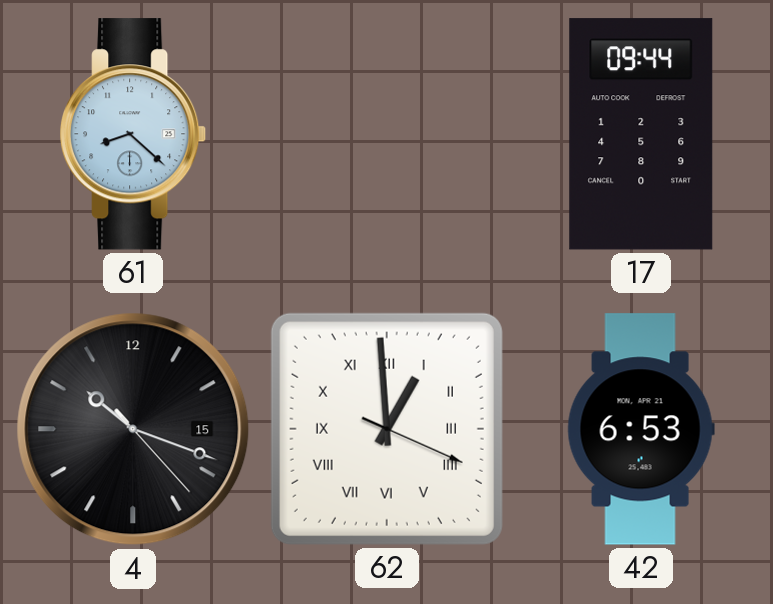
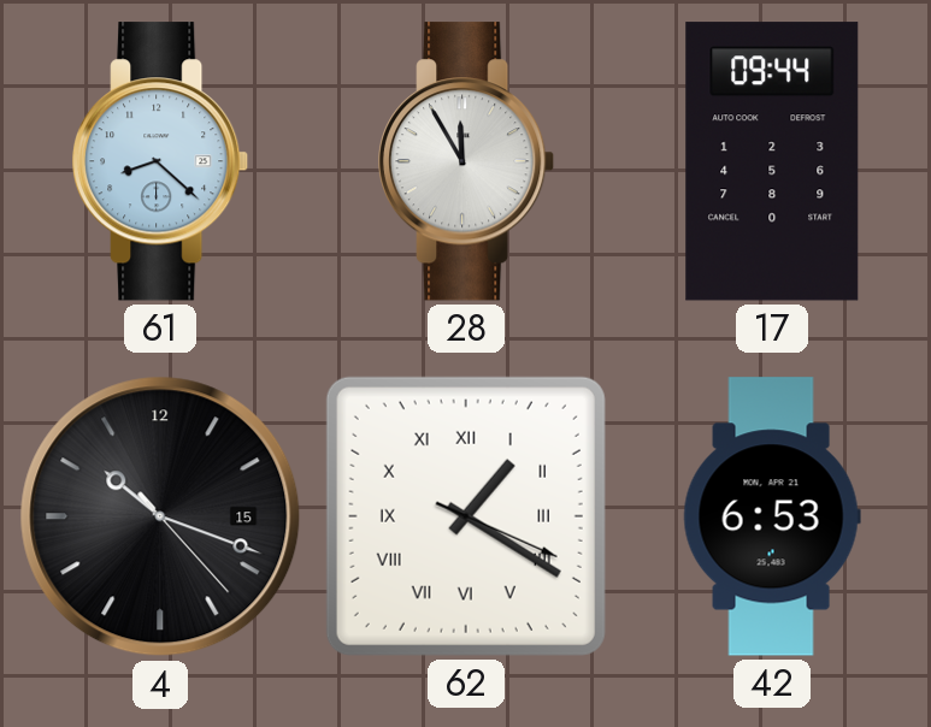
28: none -> 11:55
62: 12:59 -> 1:20
